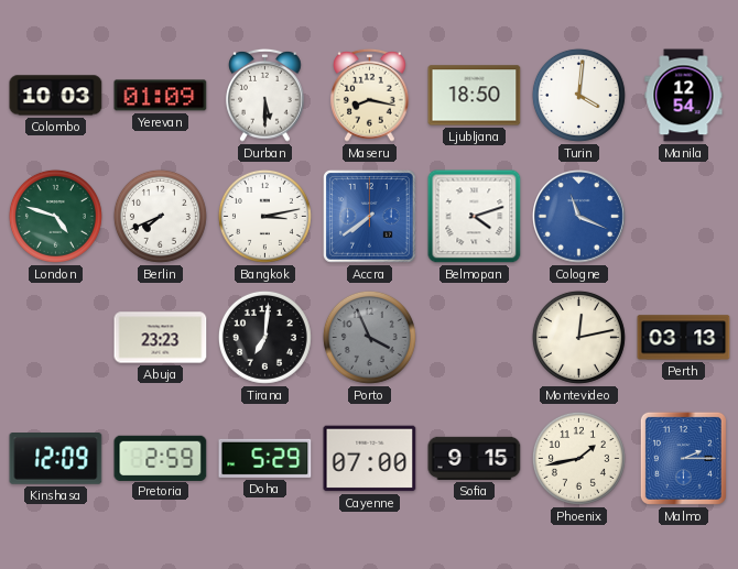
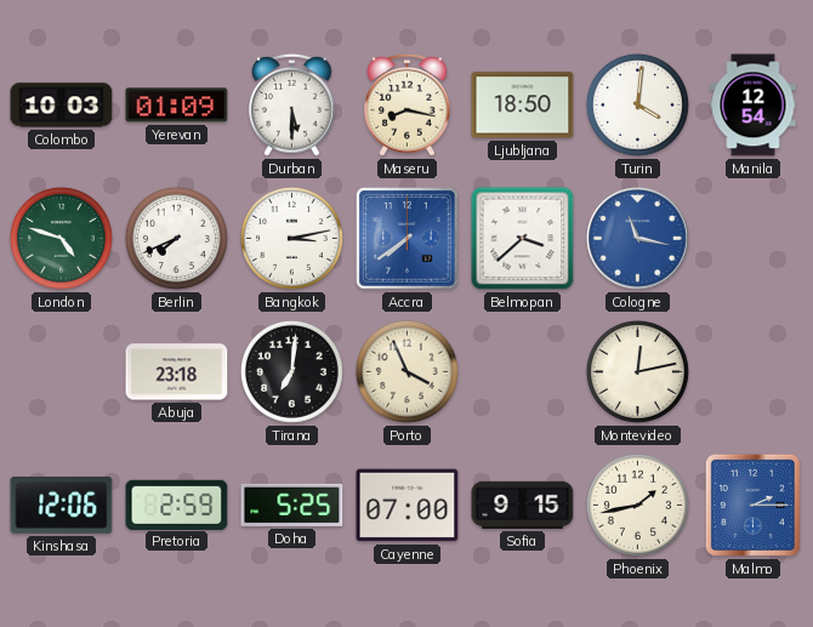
Belmopan: 4:12 -> 3:38
Cologne: 11:19 -> 11:17
Abuja: 23:23 -> 23:18
Porto dial: grey -> cream
Perth: 03:13 -> none
Kinshasa: 12:09 -> 12:06
Doha: 5:29 -> 5:25
